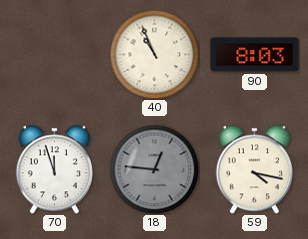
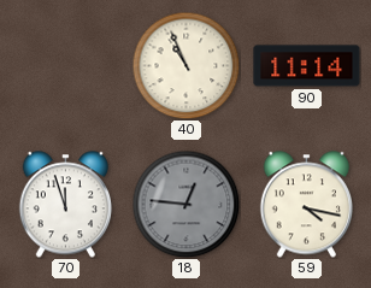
90: 8:03 -> 11:14
